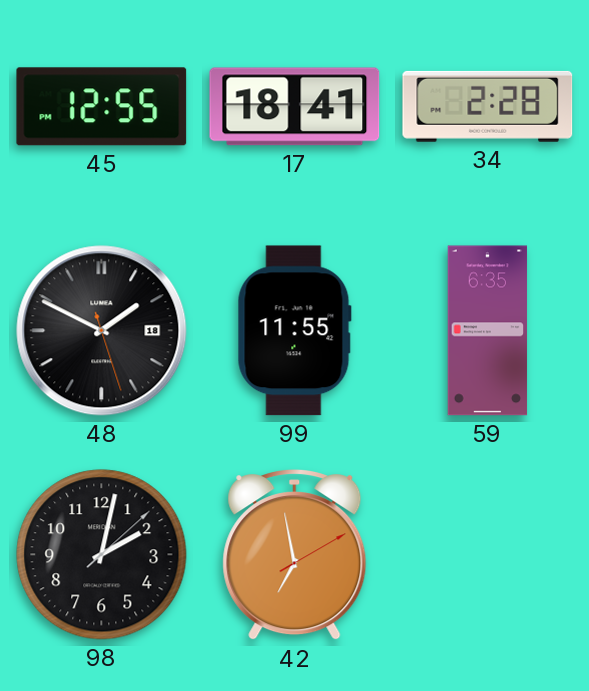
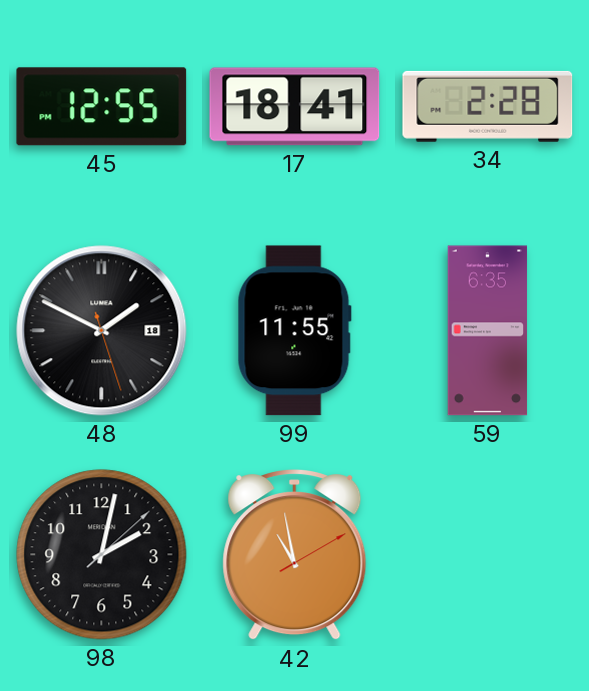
42: 6:58 -> 10:58
